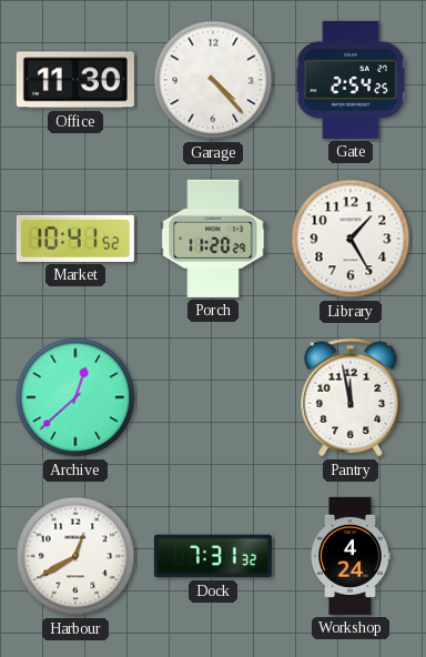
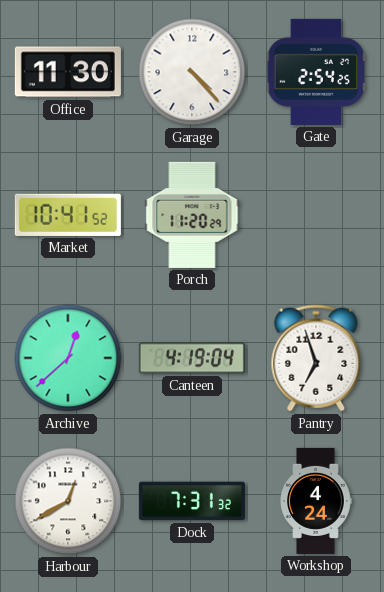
Library: 1:25 -> none
Canteen: none -> 4:19
Pantry: 11:58 -> 6:57
